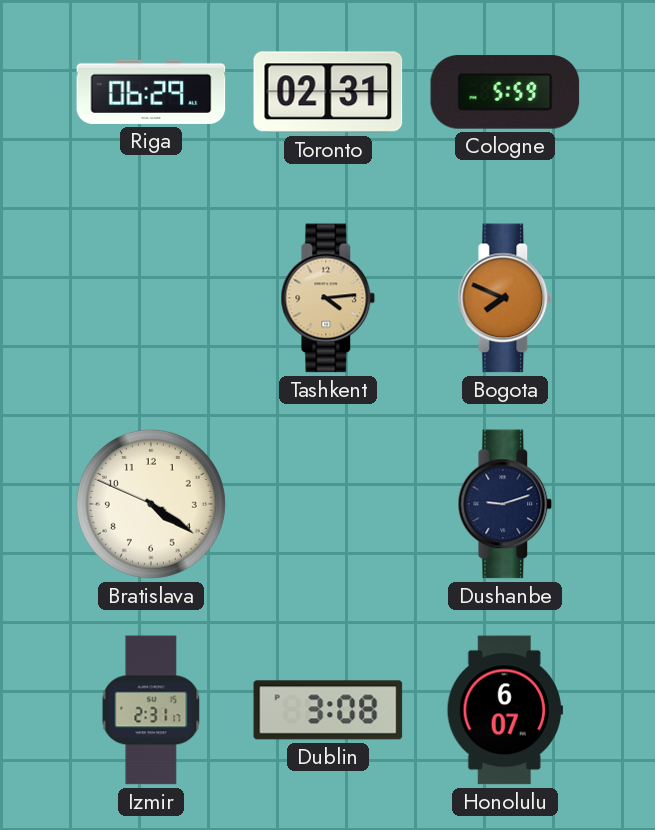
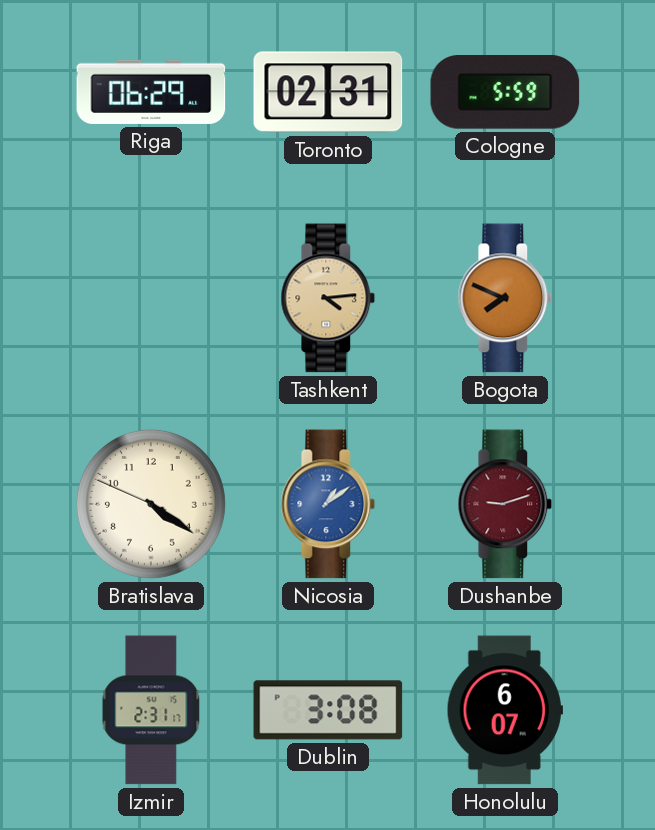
Nicosia: none -> 1:09
Dushanbe dial: navy -> burgundy
